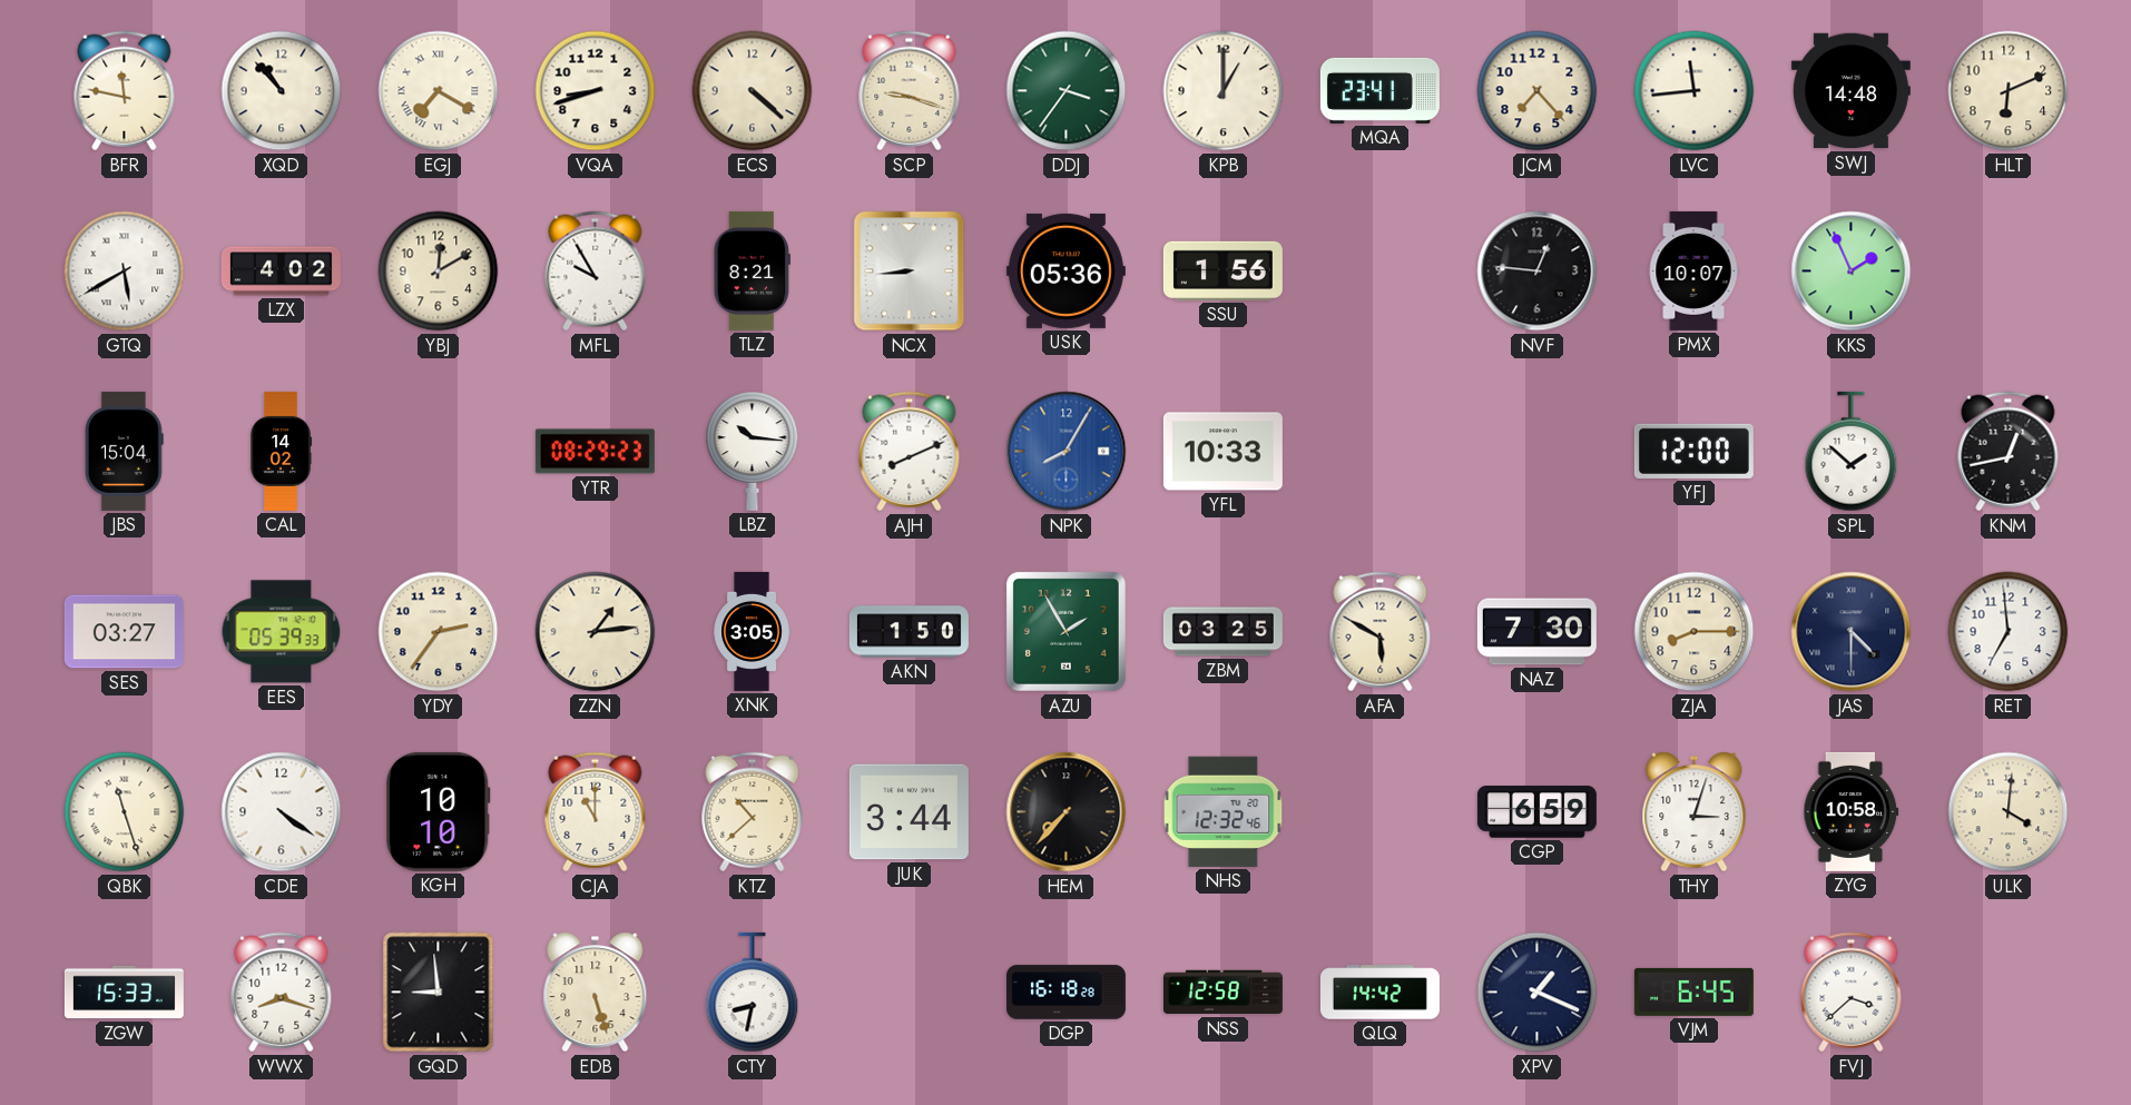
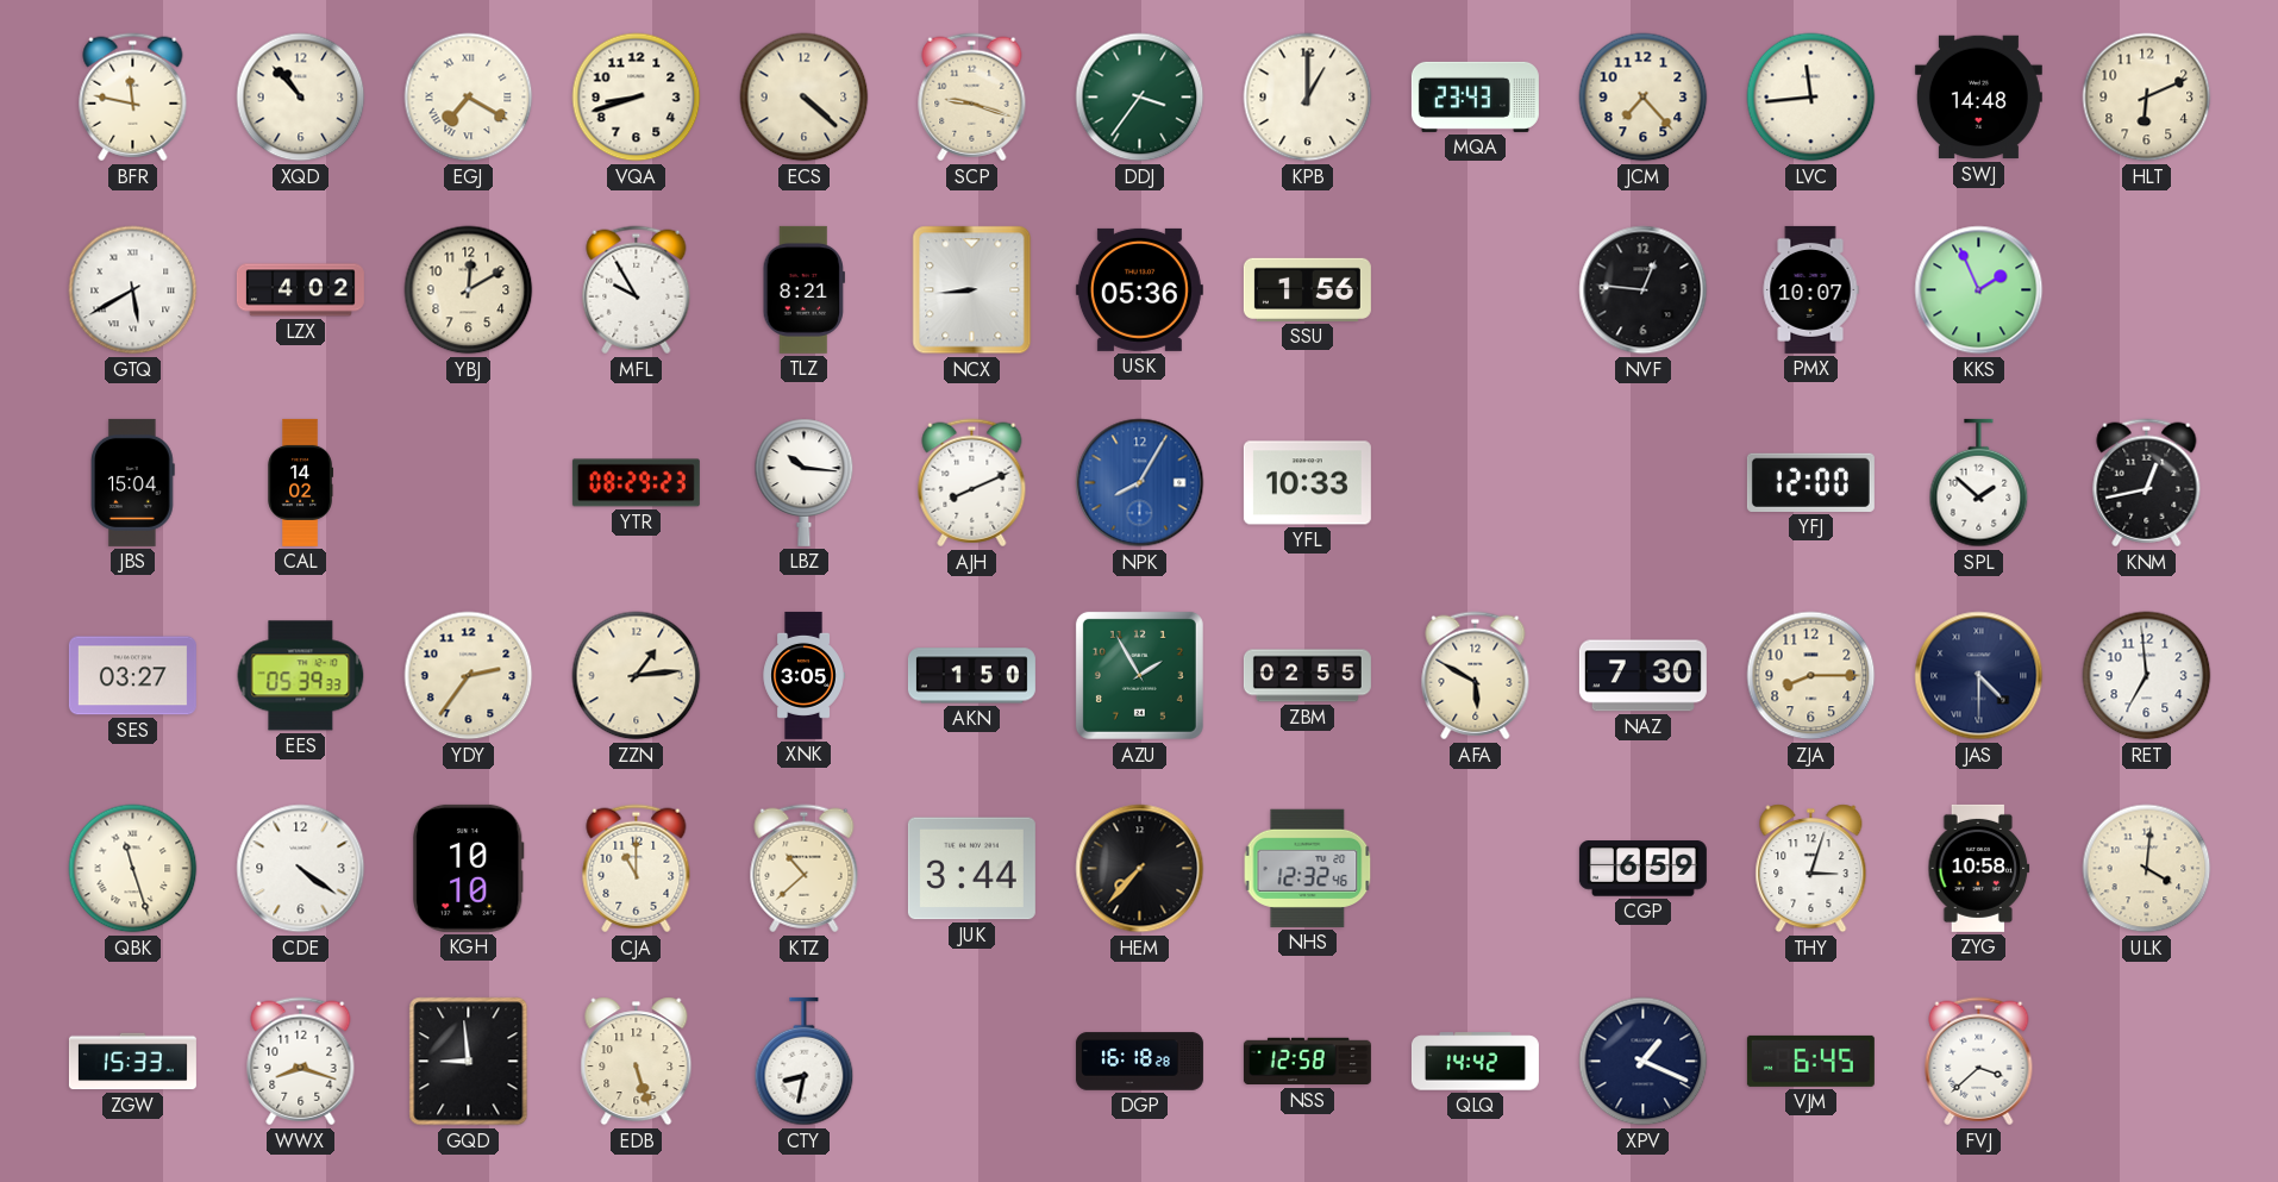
MQA: 23:41 -> 23:43
ZBM: 03:25 -> 02:55
